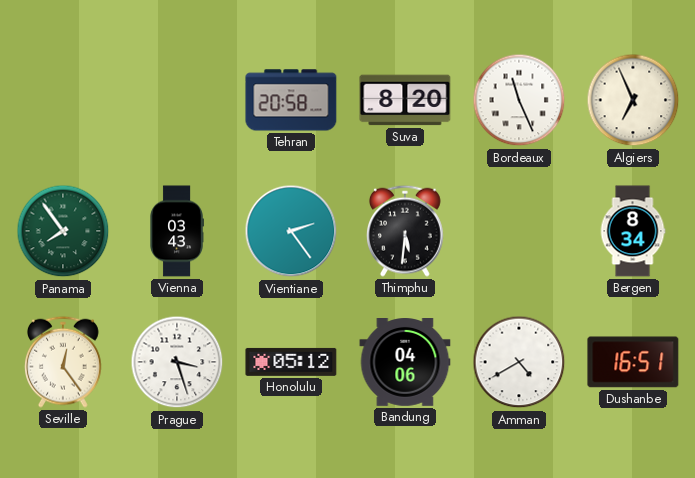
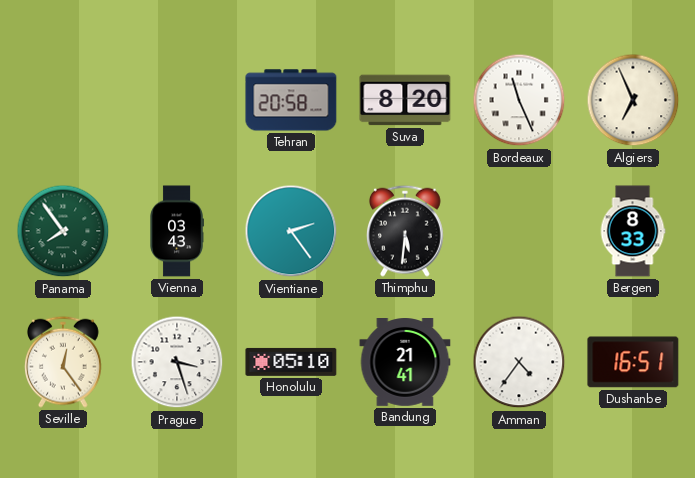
Bergen: 8:34 -> 8:33
Honolulu: 05:12 -> 05:10
Bandung: 04:06 -> 21:41
Amman: 4:40 -> 4:36
